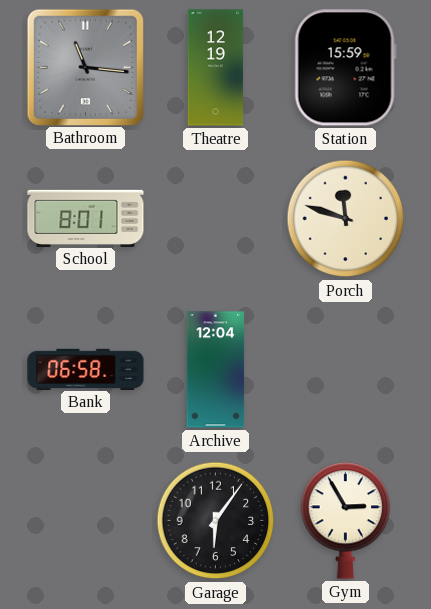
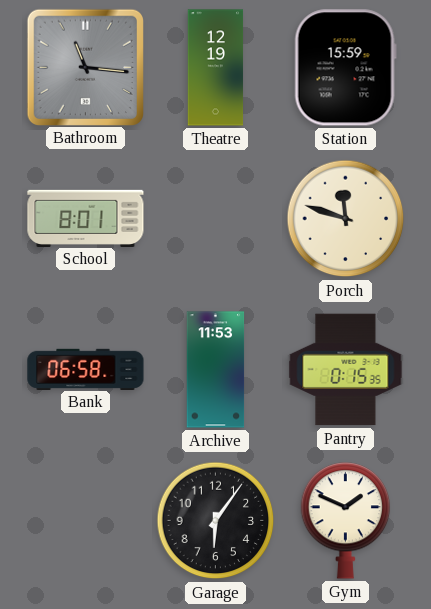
Archive: 12:04 -> 11:53
Pantry: none -> 0:15
Gym: 2:55 -> 1:49
